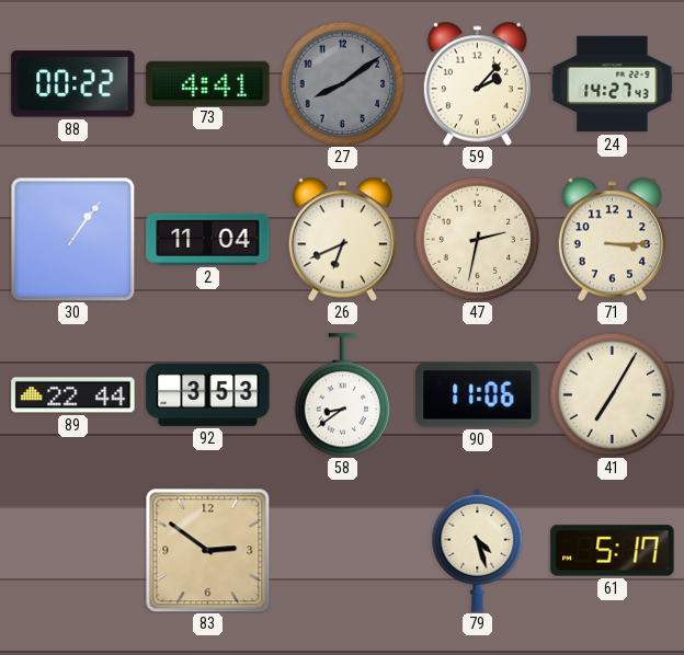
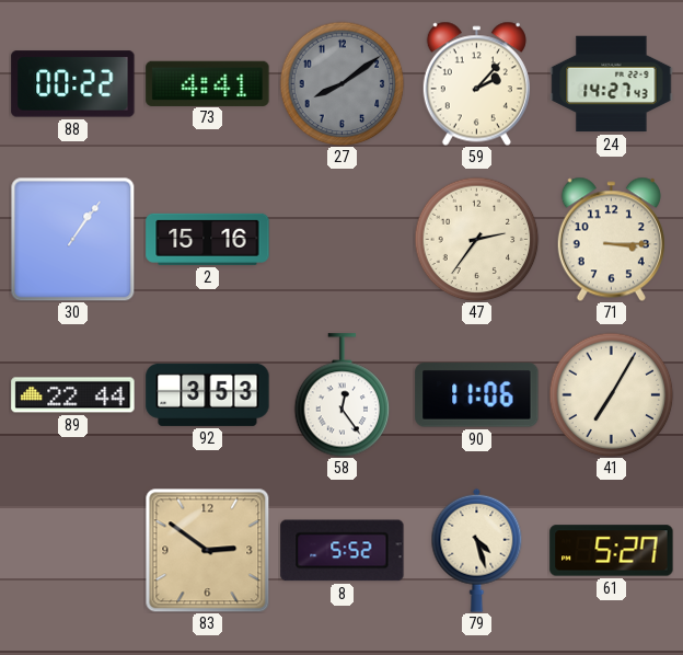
2: 11:04 -> 15:16
26: 6:41 -> none
47: 2:32 -> 2:36
58: 8:39 -> 12:24
8: none -> 5:52
61: 5:17 -> 5:27
